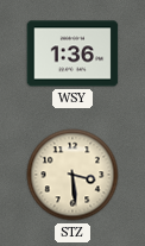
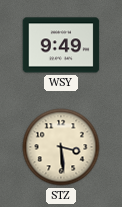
WSY: 1:36 -> 9:49
